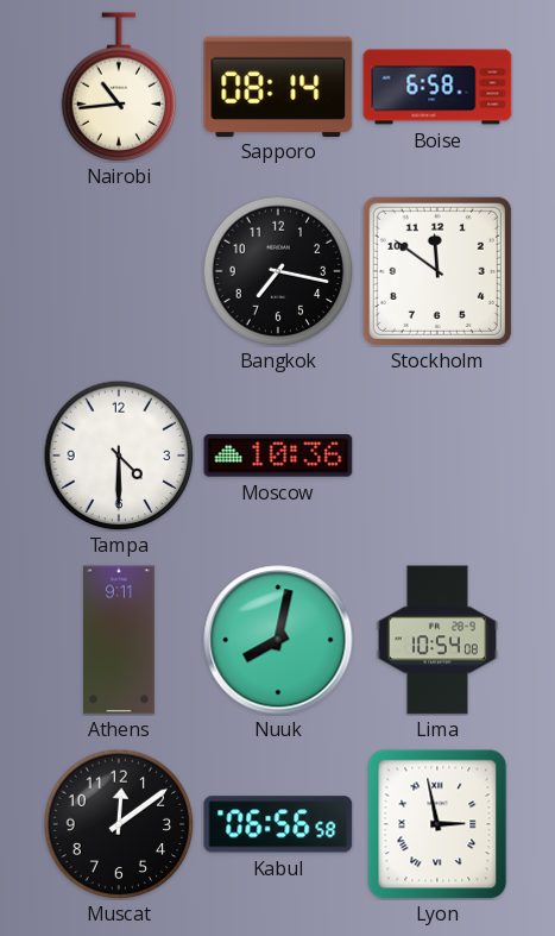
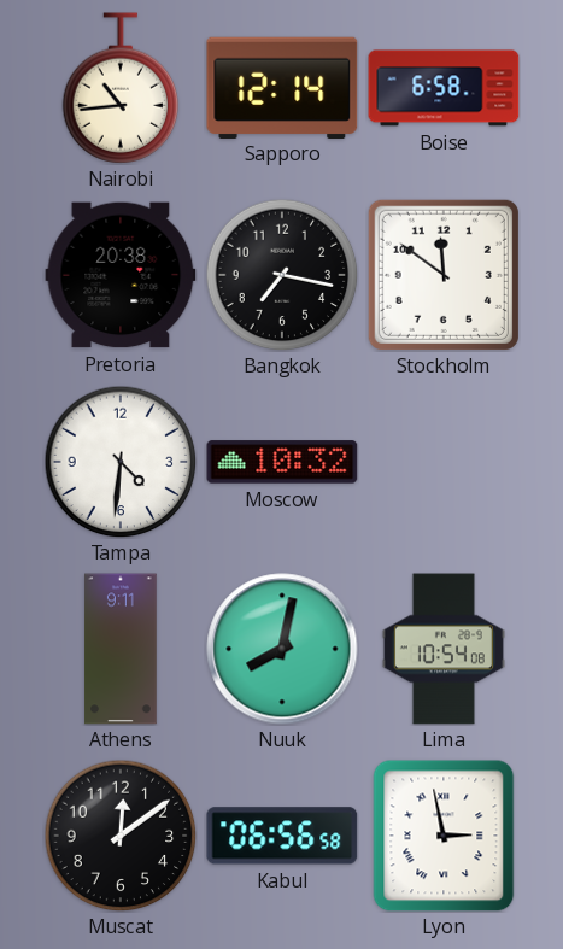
Sapporo: 08:14 -> 12:14
Pretoria: none -> 20:38
Tampa: 4:30 -> 4:31
Moscow: 10:36 -> 10:32
